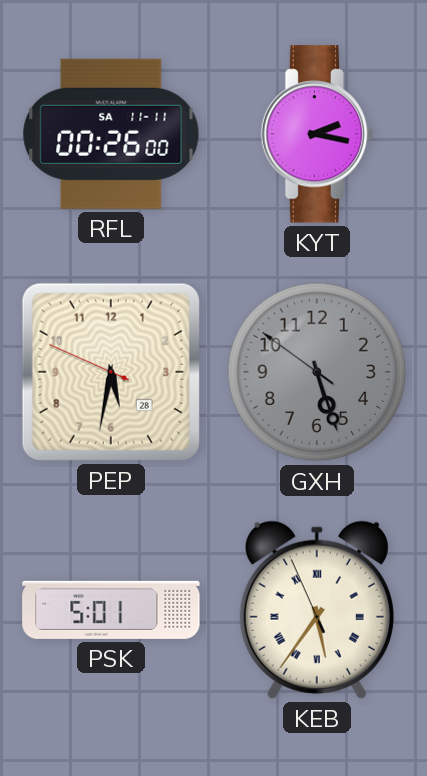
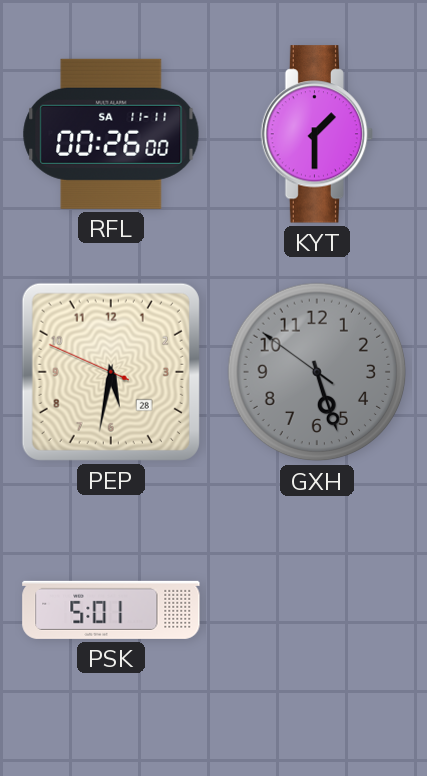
KYT: 2:17 -> 1:30
KEB: 5:35 -> none
